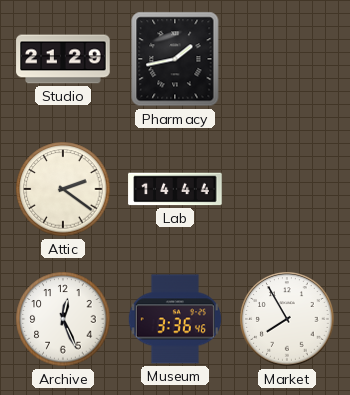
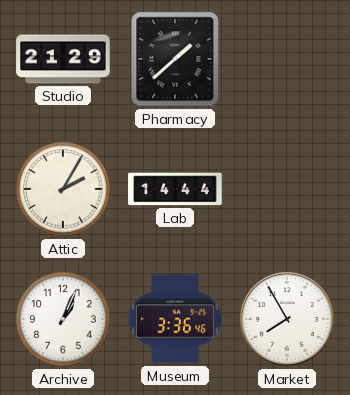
Pharmacy: 1:43 -> 1:38
Attic: 2:21 -> 2:05
Archive: 12:26 -> 1:04
